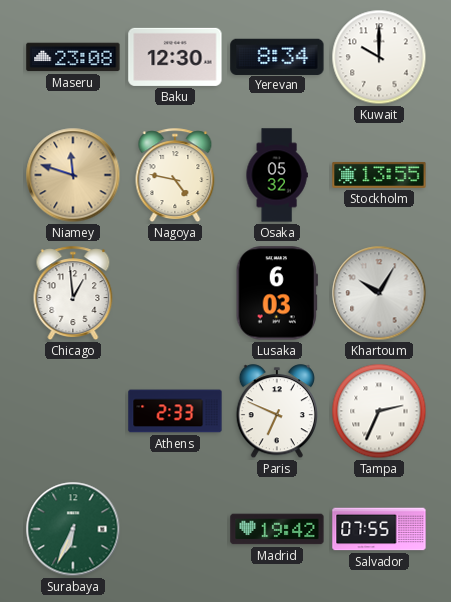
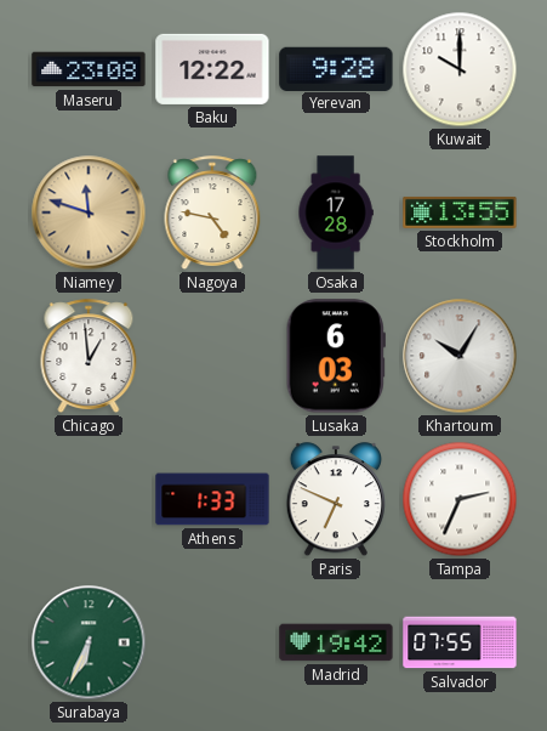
Baku: 12:30 -> 12:22
Yerevan: 8:34 -> 9:28
Osaka: 05:32 -> 17:28
Athens: 2:33 -> 1:33
